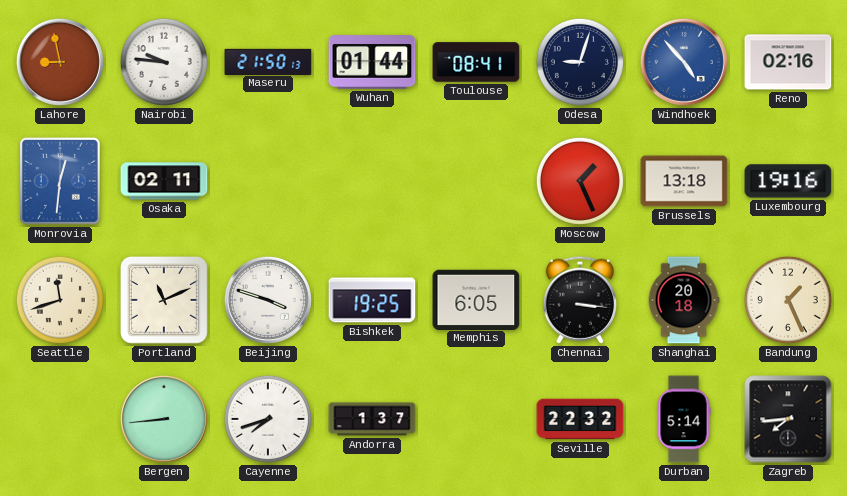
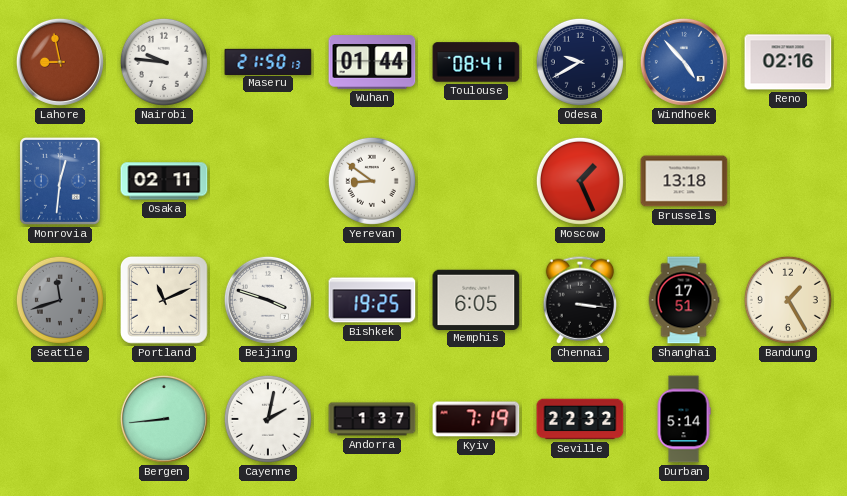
Odesa: 9:03 -> 9:40
Yerevan: none -> 8:51
Luxembourg: 19:16 -> none
Seattle dial: cream -> grey
Shanghai: 20:18 -> 17:51
Bandung: 1:26 -> 1:25
Cayenne: 7:42 -> 2:02
Kyiv: none -> 7:19
Zagreb: 7:44 -> none
